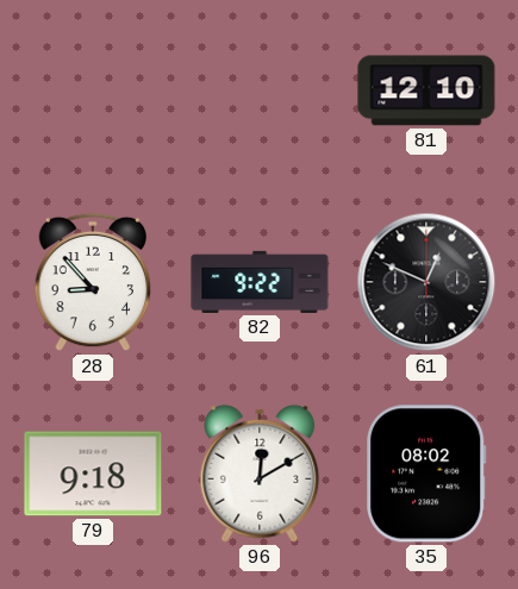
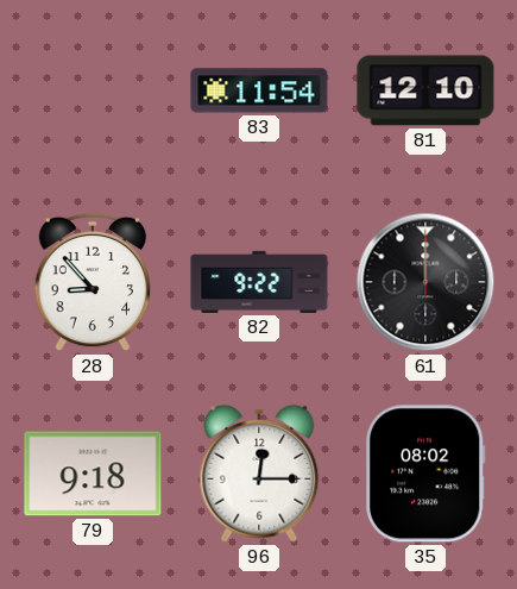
83: none -> 11:54
61: 12:49 -> 12:00
96: 12:10 -> 12:15
